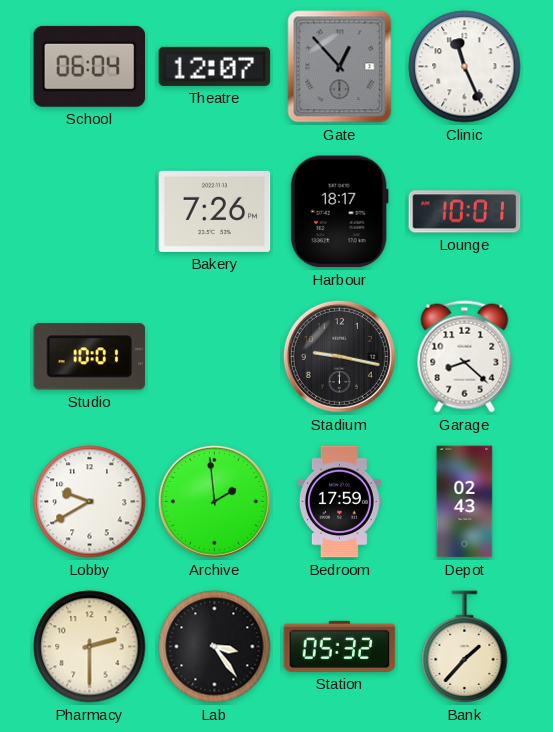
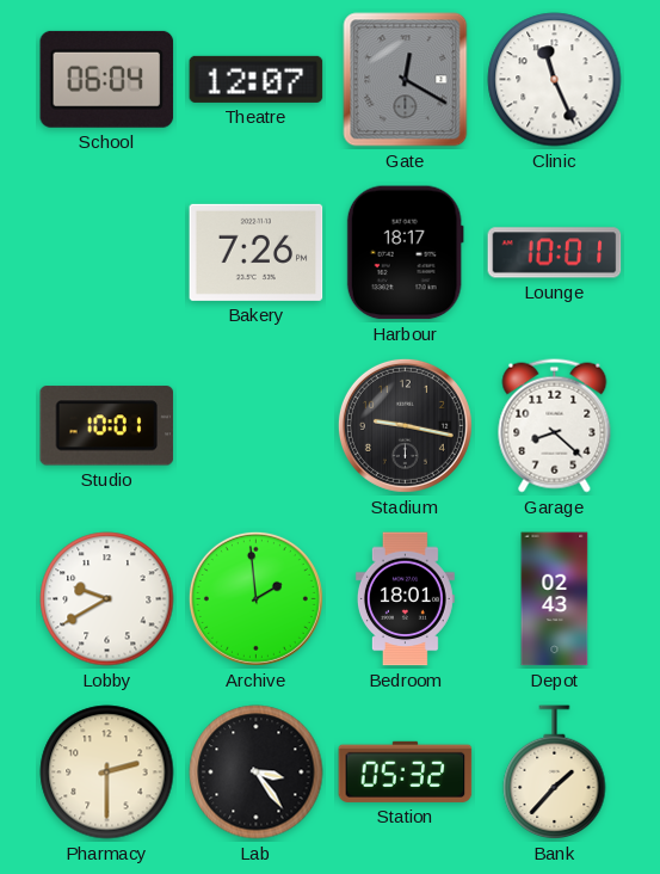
Gate: 12:53 -> 12:20
Bedroom: 17:59 -> 18:01
